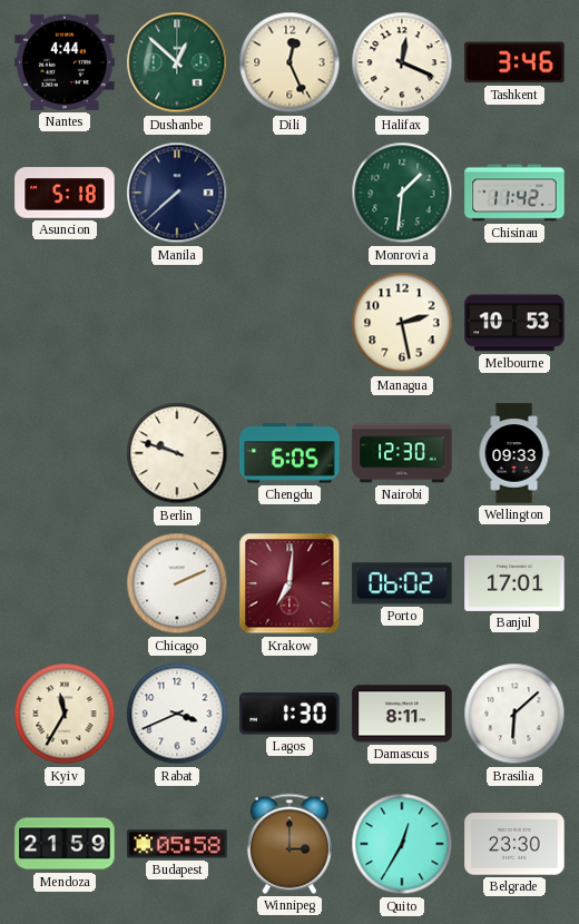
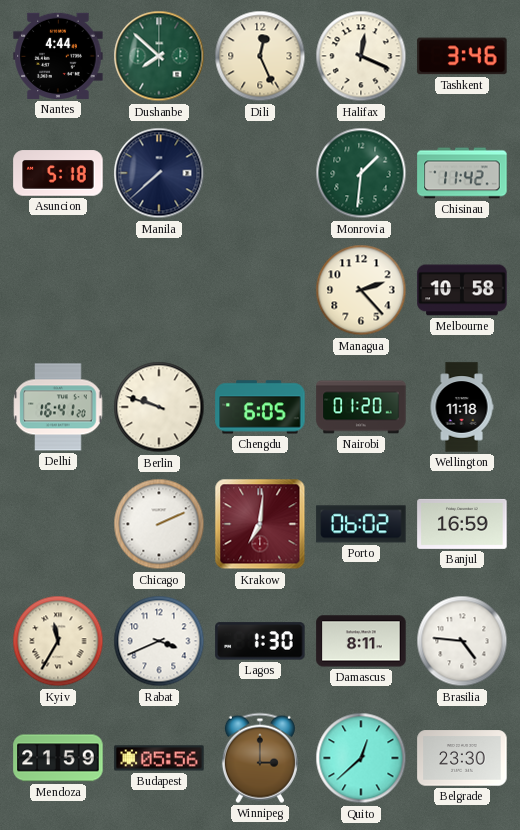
Dushanbe: 12:52 -> 7:52
Managua: 2:28 -> 2:23
Melbourne: 10:53 -> 10:58
Delhi: none -> 16:41
Nairobi: 12:30 -> 01:20
Wellington: 09:33 -> 11:18
Banjul: 17:01 -> 16:59
Brasilia: 6:08 -> 4:46
Budapest: 05:58 -> 05:56
Quito: 12:35 -> 12:38
